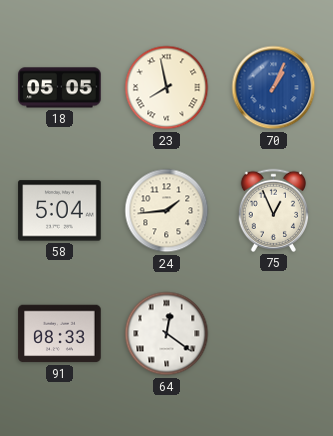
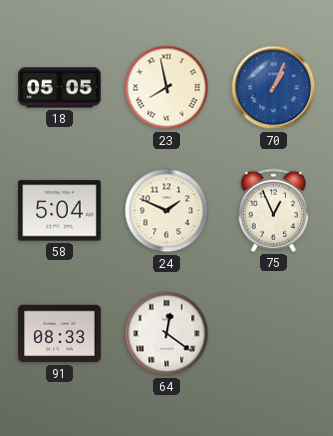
24: 1:44 -> 1:49
